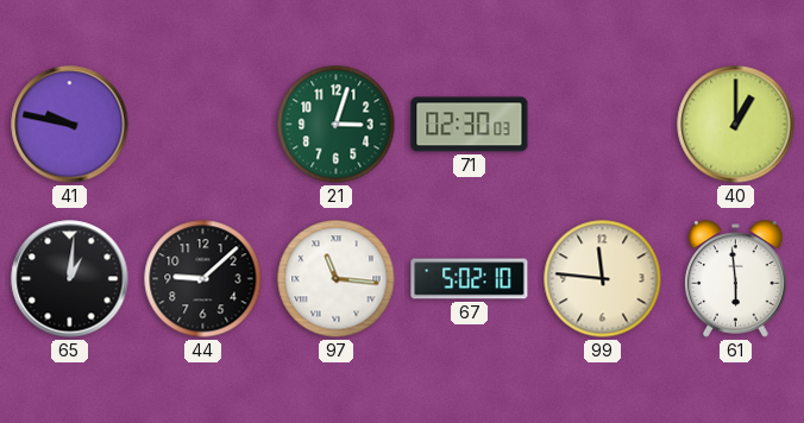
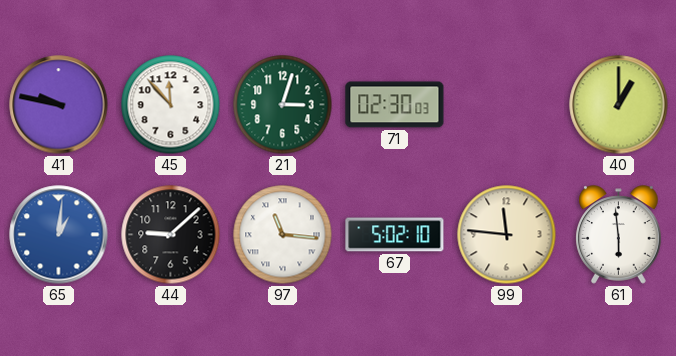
45: none -> 11:53
65 dial: black -> blue
